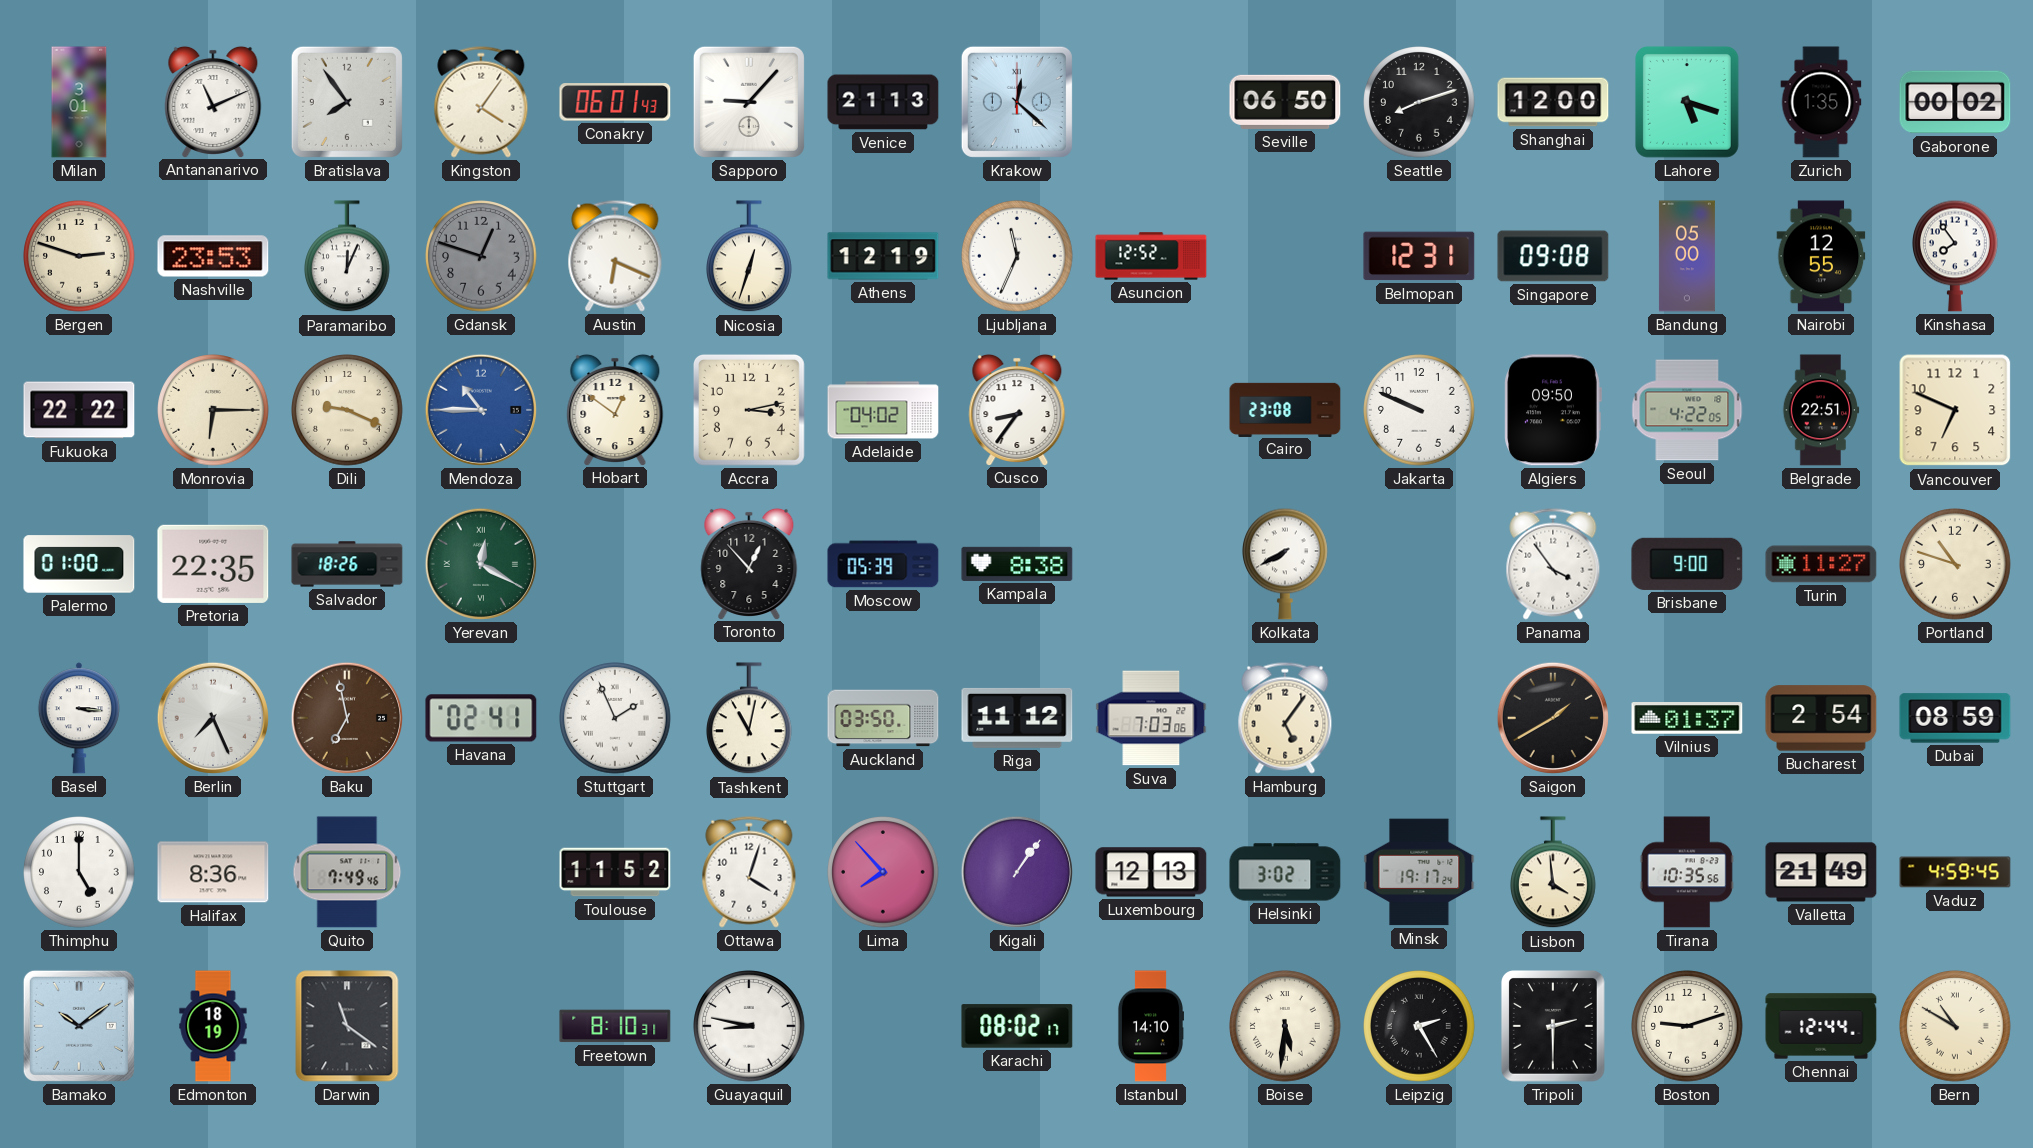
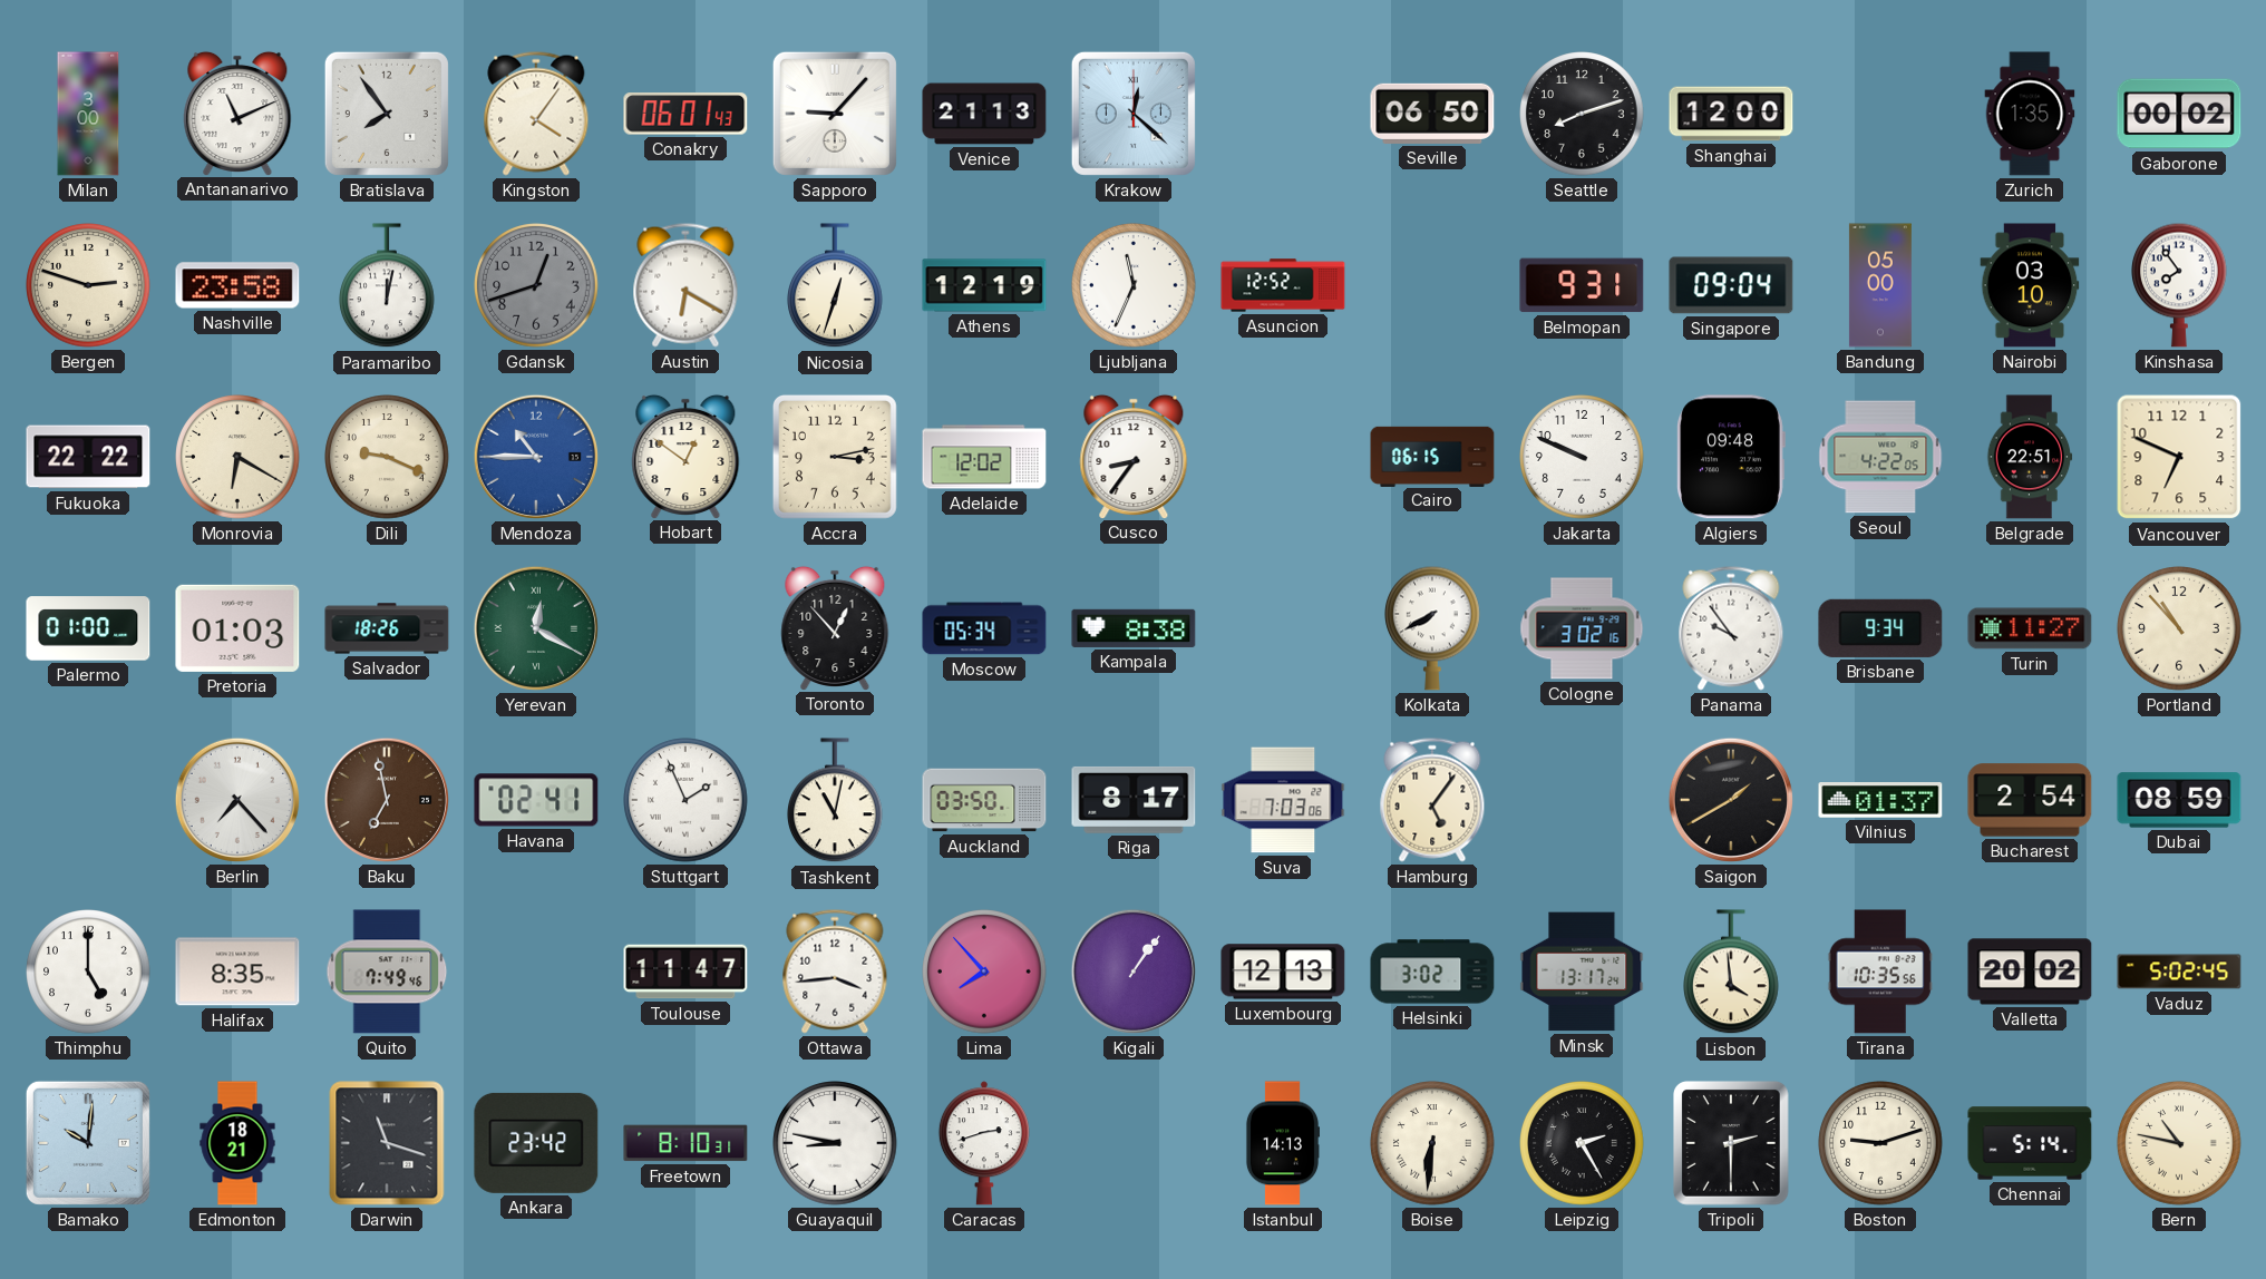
Milan: 3:01 -> 3:00
Lahore: 5:18 -> none
Nashville: 23:53 -> 23:58
Paramaribo: 12:04 -> 12:02
Gdansk: 12:48 -> 12:42
Austin: 6:19 -> 6:20
Belmopan: 12:31 -> 9:31
Singapore: 09:08 -> 09:04
Nairobi: 12:55 -> 03:10
Monrovia: 6:15 -> 6:20
Adelaide: 04:02 -> 12:02
Cairo: 23:08 -> 06:15
Algiers: 09:50 -> 09:48
Pretoria: 22:35 -> 01:03
Moscow: 05:39 -> 05:34
Cologne: none -> 3:02
Panama: 3:54 -> 9:54
Brisbane: 9:00 -> 9:34
Portland: 10:48 -> 10:53
Basel: 3:16 -> none
Berlin: 7:26 -> 7:23
Riga: 11:12 -> 8:17
Halifax: 8:36 -> 8:35
Toulouse: 11:52 -> 11:47
Ottawa: 4:03 -> 3:44
Minsk: 19:17 -> 13:17
Valletta: 21:49 -> 20:02
Vaduz: 4:59 -> 5:02
Bamako: 10:09 -> 10:01
Edmonton: 18:19 -> 18:21
Darwin: 11:21 -> 11:18
Ankara: none -> 23:42
Caracas: none -> 2:42
Karachi: 08:02 -> none
Istanbul: 14:10 -> 14:13
Boise: 5:31 -> 6:31
Chennai: 12:44 -> 5:14
Bern: 10:50 -> 10:47
